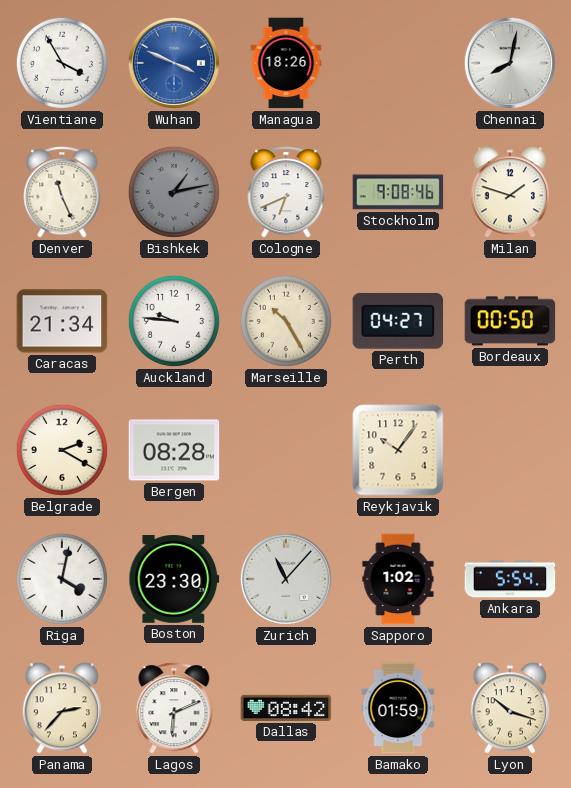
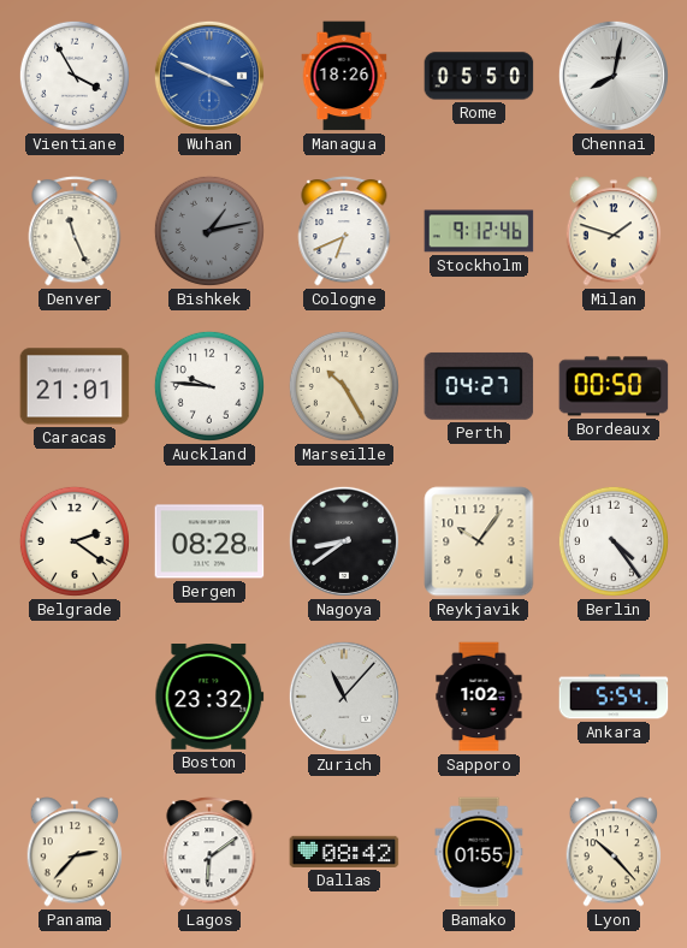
Rome: none -> 05:50
Stockholm: 9:08 -> 9:12
Caracas: 21:34 -> 21:01
Belgrade: 2:20 -> 2:21
Nagoya: none -> 8:39
Berlin: none -> 4:24
Riga: 4:02 -> none
Boston: 23:30 -> 23:32
Lagos: 6:11 -> 6:09
Bamako: 01:59 -> 01:55
Lyon: 10:18 -> 10:23
